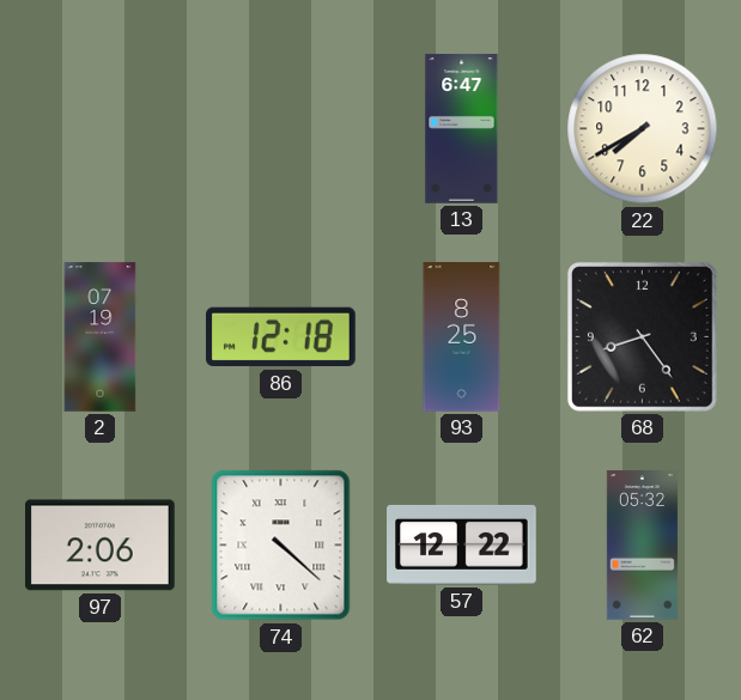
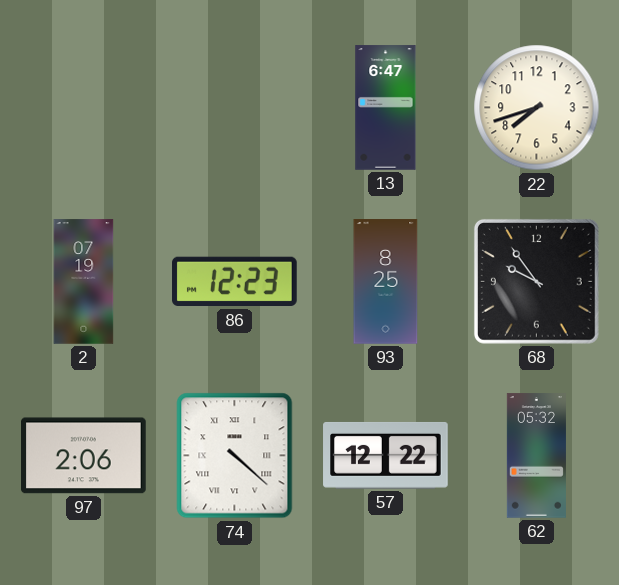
22: 7:40 -> 7:42
86: 12:18 -> 12:23
68: 8:24 -> 9:54
